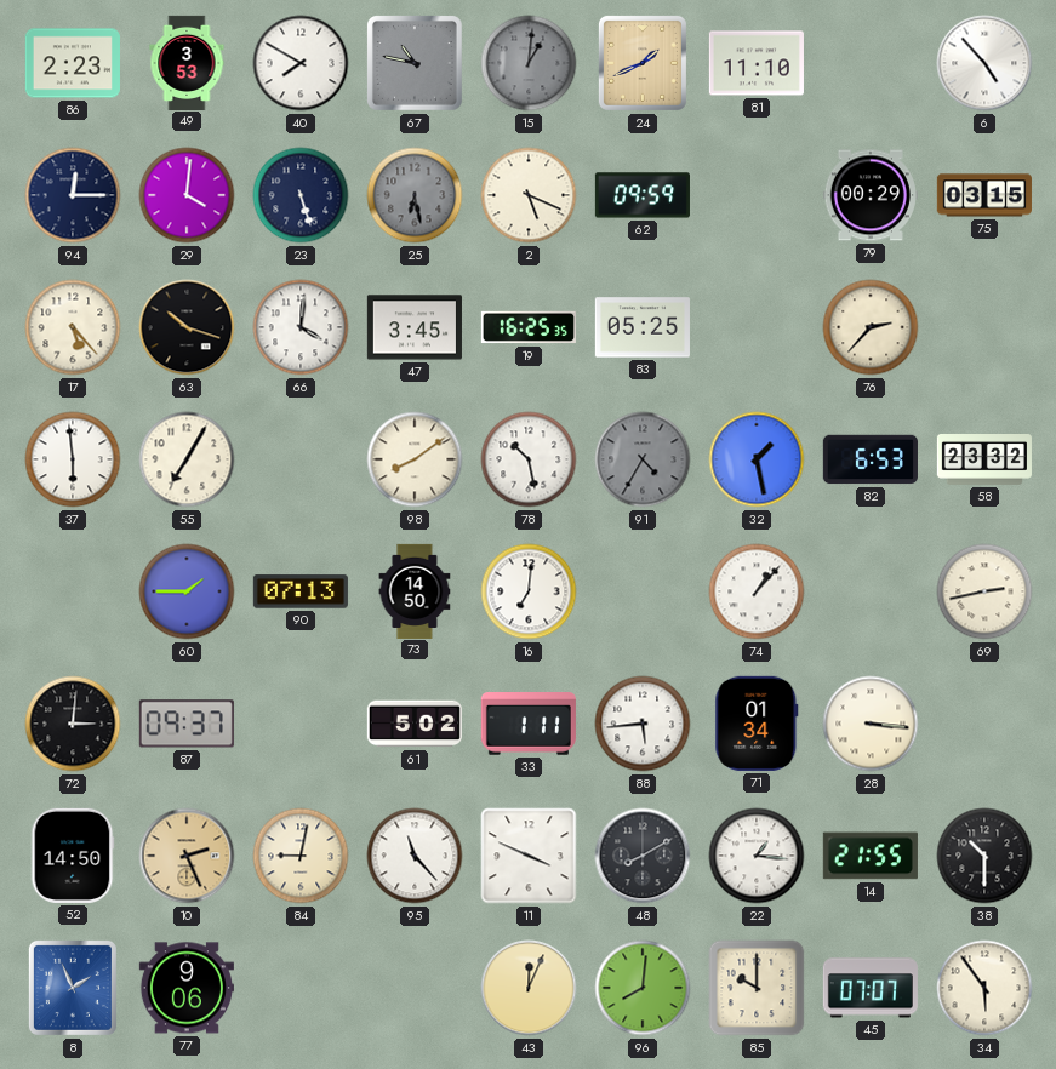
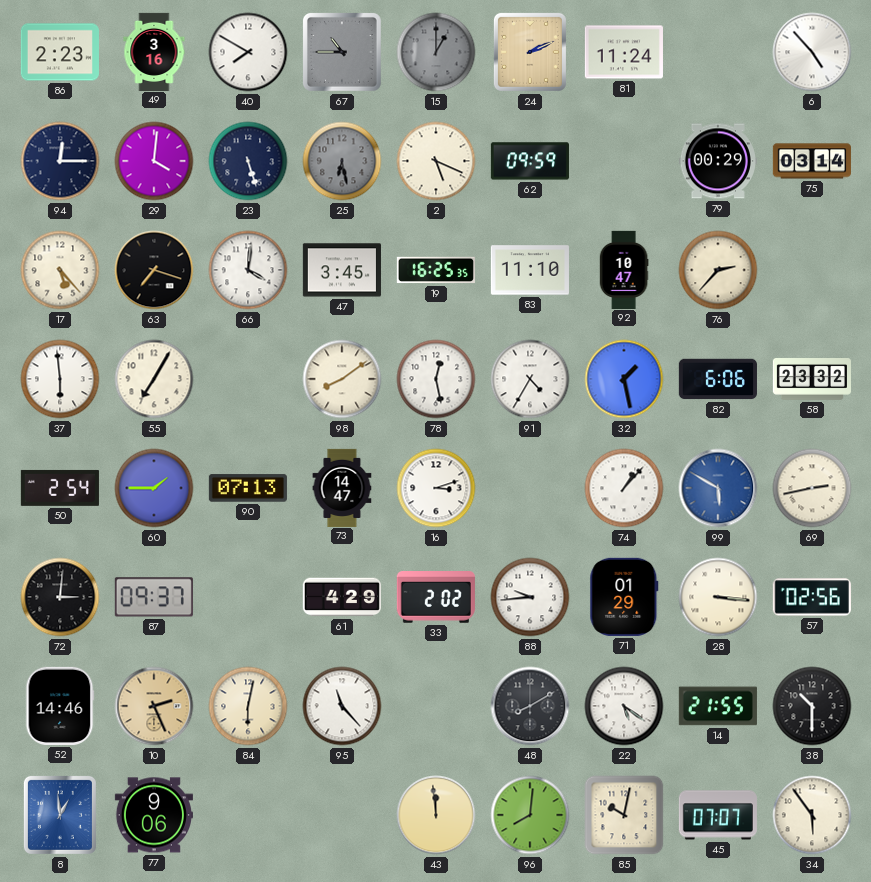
49: 3:53 -> 3:16
67: 10:47 -> 10:45
15: 1:01 -> 1:00
24: 1:41 -> 2:11
81: 11:10 -> 11:24
75: 03:15 -> 03:14
63: 10:18 -> 7:18
83: 05:25 -> 11:10
92: none -> 10:47
78: 10:28 -> 12:28
91 dial: grey -> white
82: 6:53 -> 6:06
50: none -> 2:54
73: 14:50 -> 14:47
16: 7:01 -> 3:12
99: none -> 5:50
61: 5:02 -> 4:29
33: 1:11 -> 2:02
88: 5:44 -> 9:44
71: 01:34 -> 01:29
57: none -> 02:56
52: 14:50 -> 14:46
84: 9:02 -> 6:02
11: 3:49 -> none
22: 1:16 -> 5:21
8: 1:56 -> 12:59
43: 12:04 -> 11:59
85: 10:00 -> 10:02
